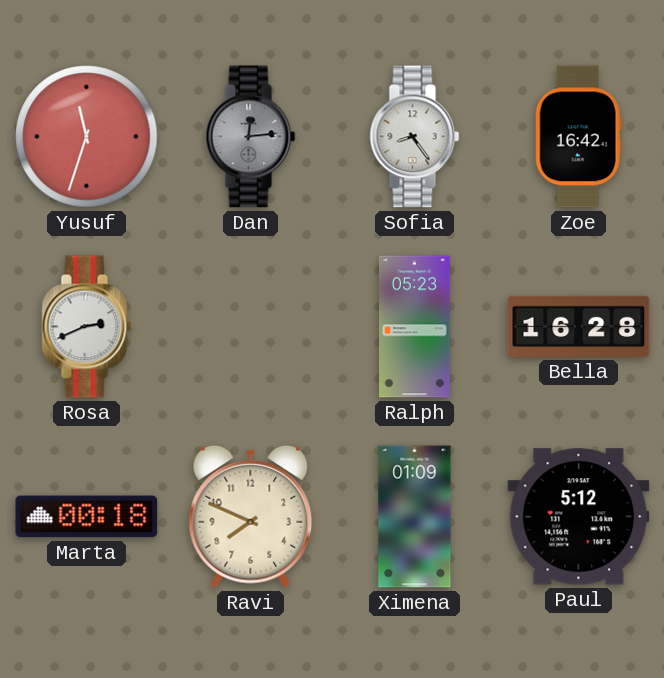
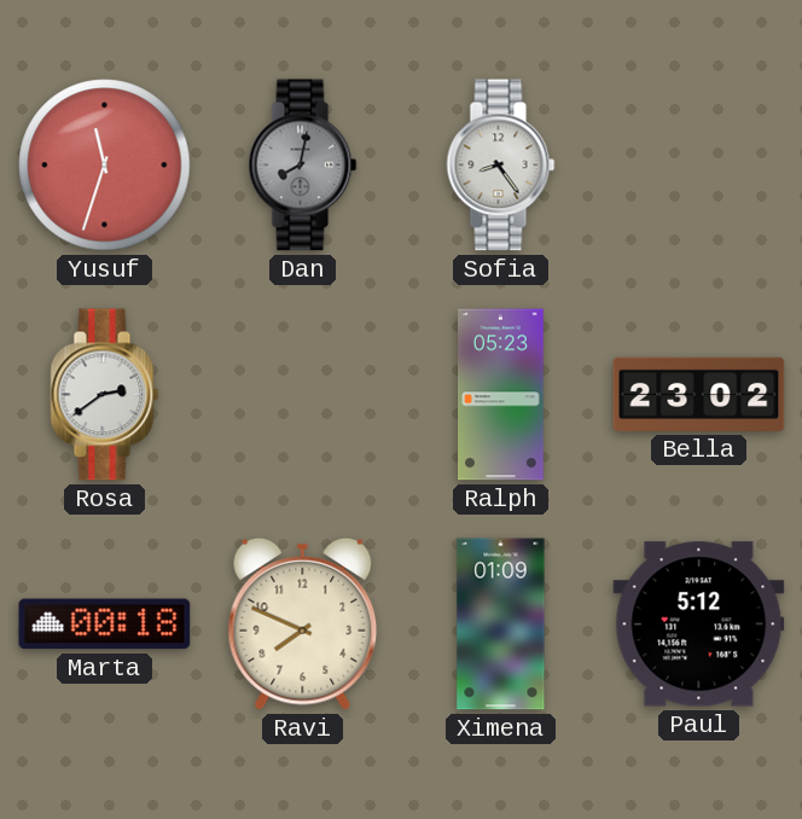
Dan: 12:14 -> 8:02
Zoe: 16:42 -> none
Rosa: 2:41 -> 2:39
Bella: 16:28 -> 23:02
